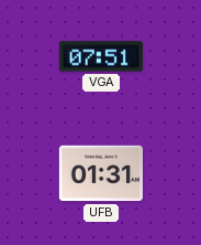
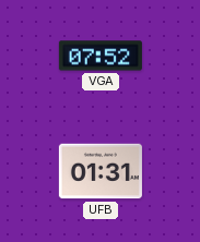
VGA: 07:51 -> 07:52
